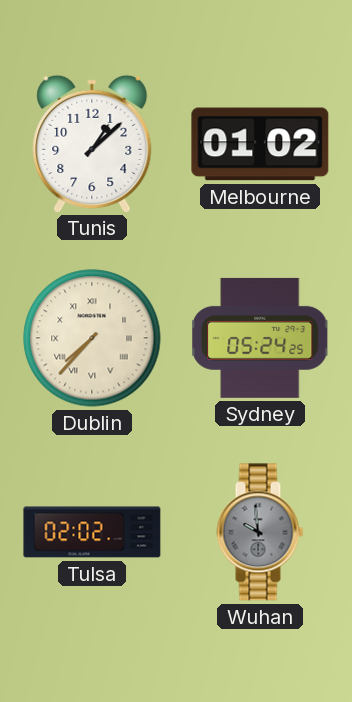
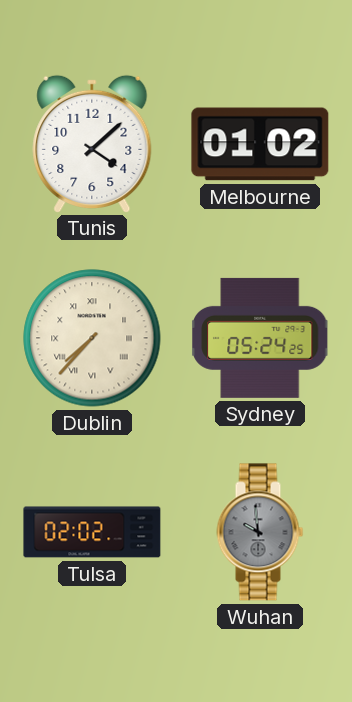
Tunis: 1:08 -> 4:08
